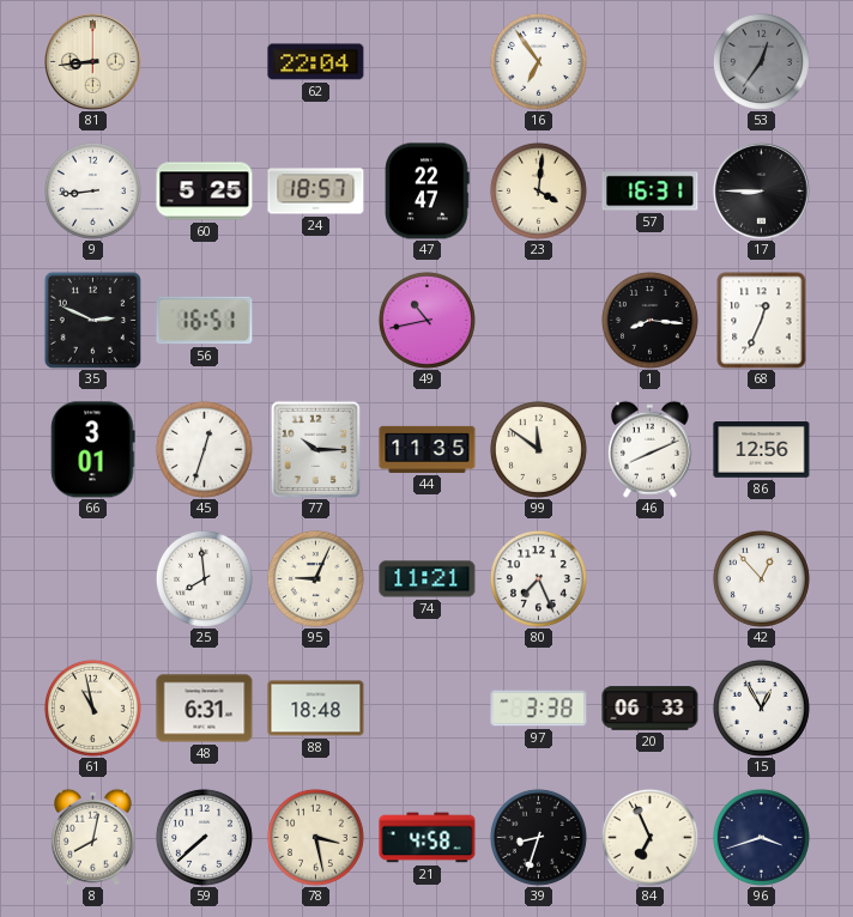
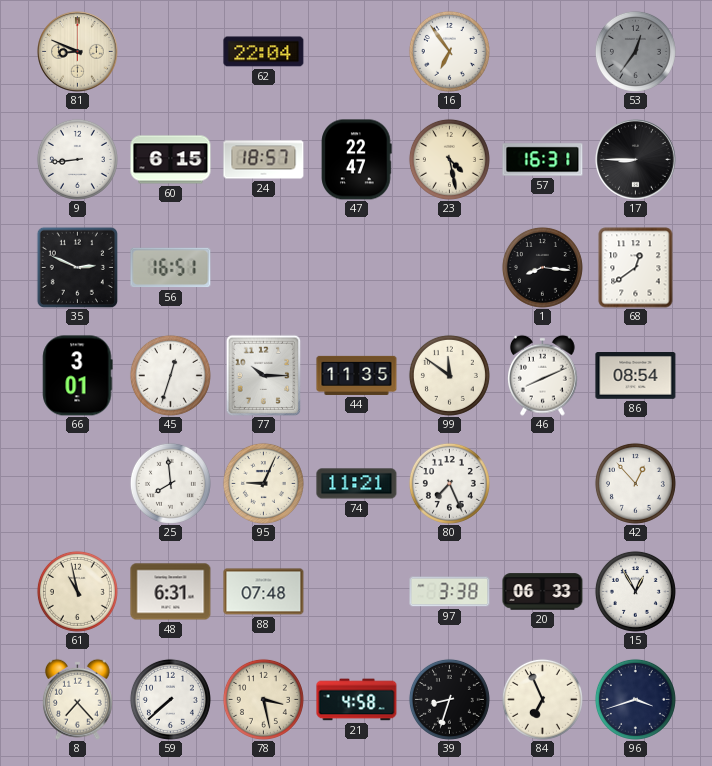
81: 8:44 -> 8:49
60: 5:25 -> 6:15
23: 4:01 -> 4:28
49: 10:43 -> none
68: 12:34 -> 12:39
86: 12:56 -> 08:54
88: 18:48 -> 07:48
8: 8:02 -> 7:23
